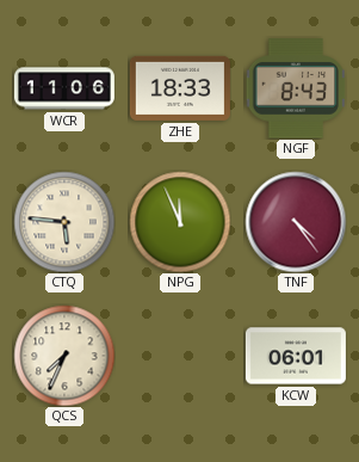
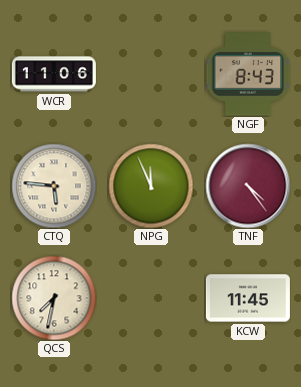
ZHE: 18:33 -> none
QCS: 7:34 -> 7:32
KCW: 06:01 -> 11:45
